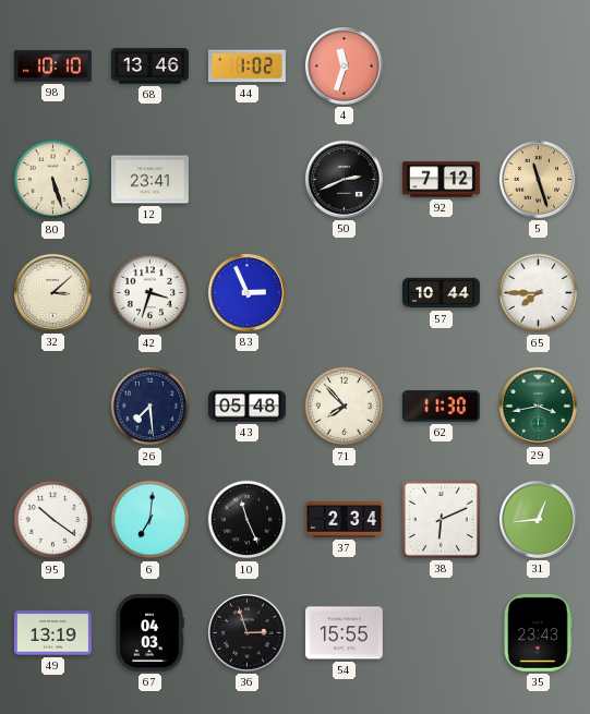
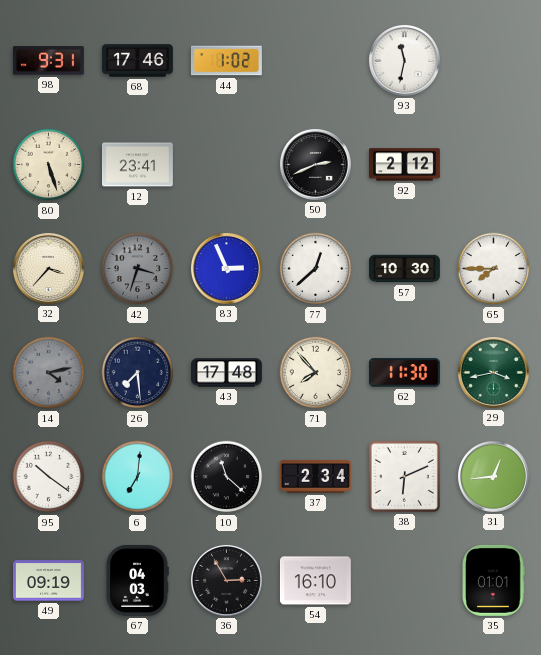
98: 10:10 -> 9:31
68: 13:46 -> 17:46
4: 11:33 -> none
93: none -> 11:32
92: 7:12 -> 2:12
5: 11:27 -> none
32: 3:08 -> 3:37
42 dial: white -> grey
77: none -> 12:38
57: 10:44 -> 10:30
14: none -> 4:13
43: 05:48 -> 17:48
10: 11:26 -> 11:22
49: 13:19 -> 09:19
36: 2:57 -> 2:55
54: 15:55 -> 16:10
35: 23:43 -> 01:01
